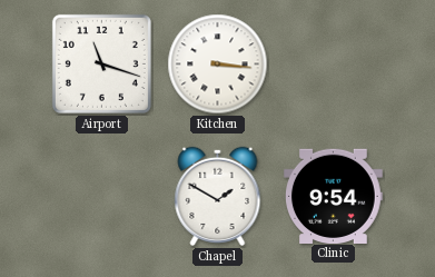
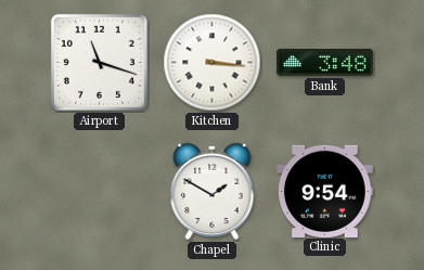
Bank: none -> 3:48
